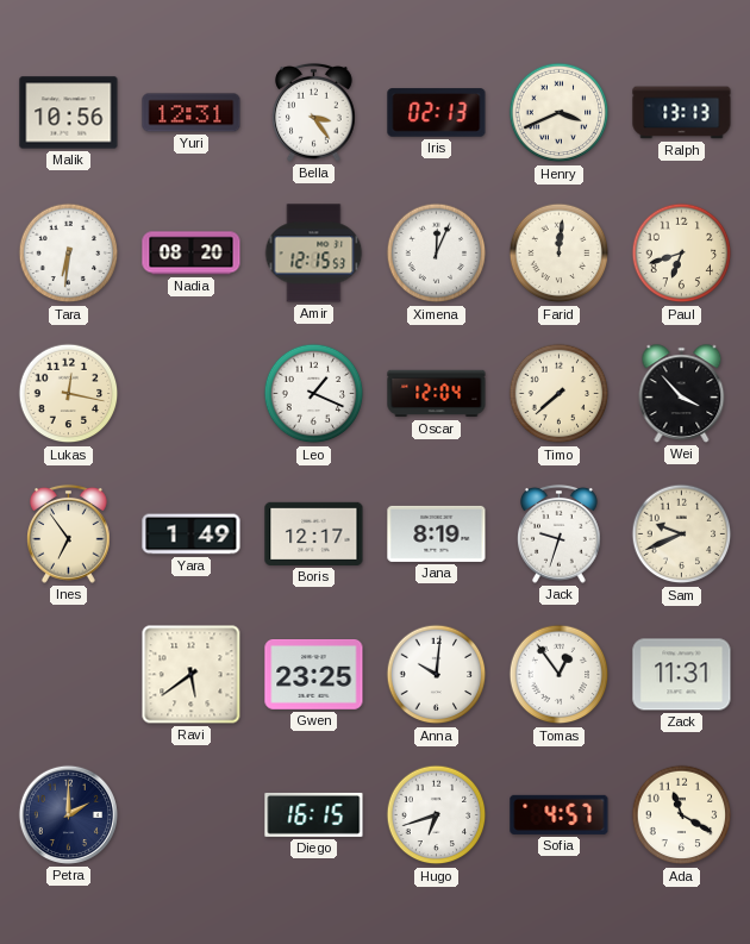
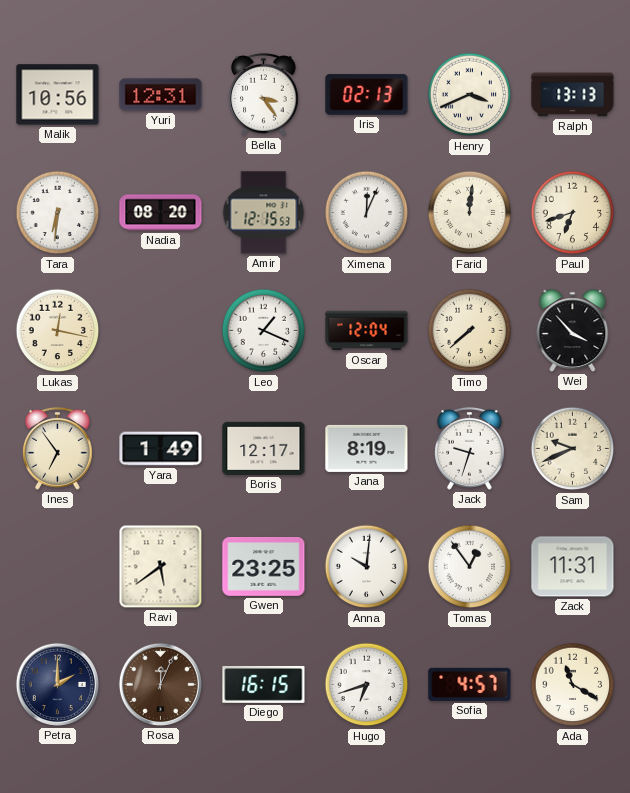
Rosa: none -> 12:04
